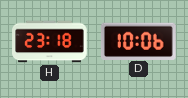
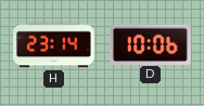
H: 23:18 -> 23:14
